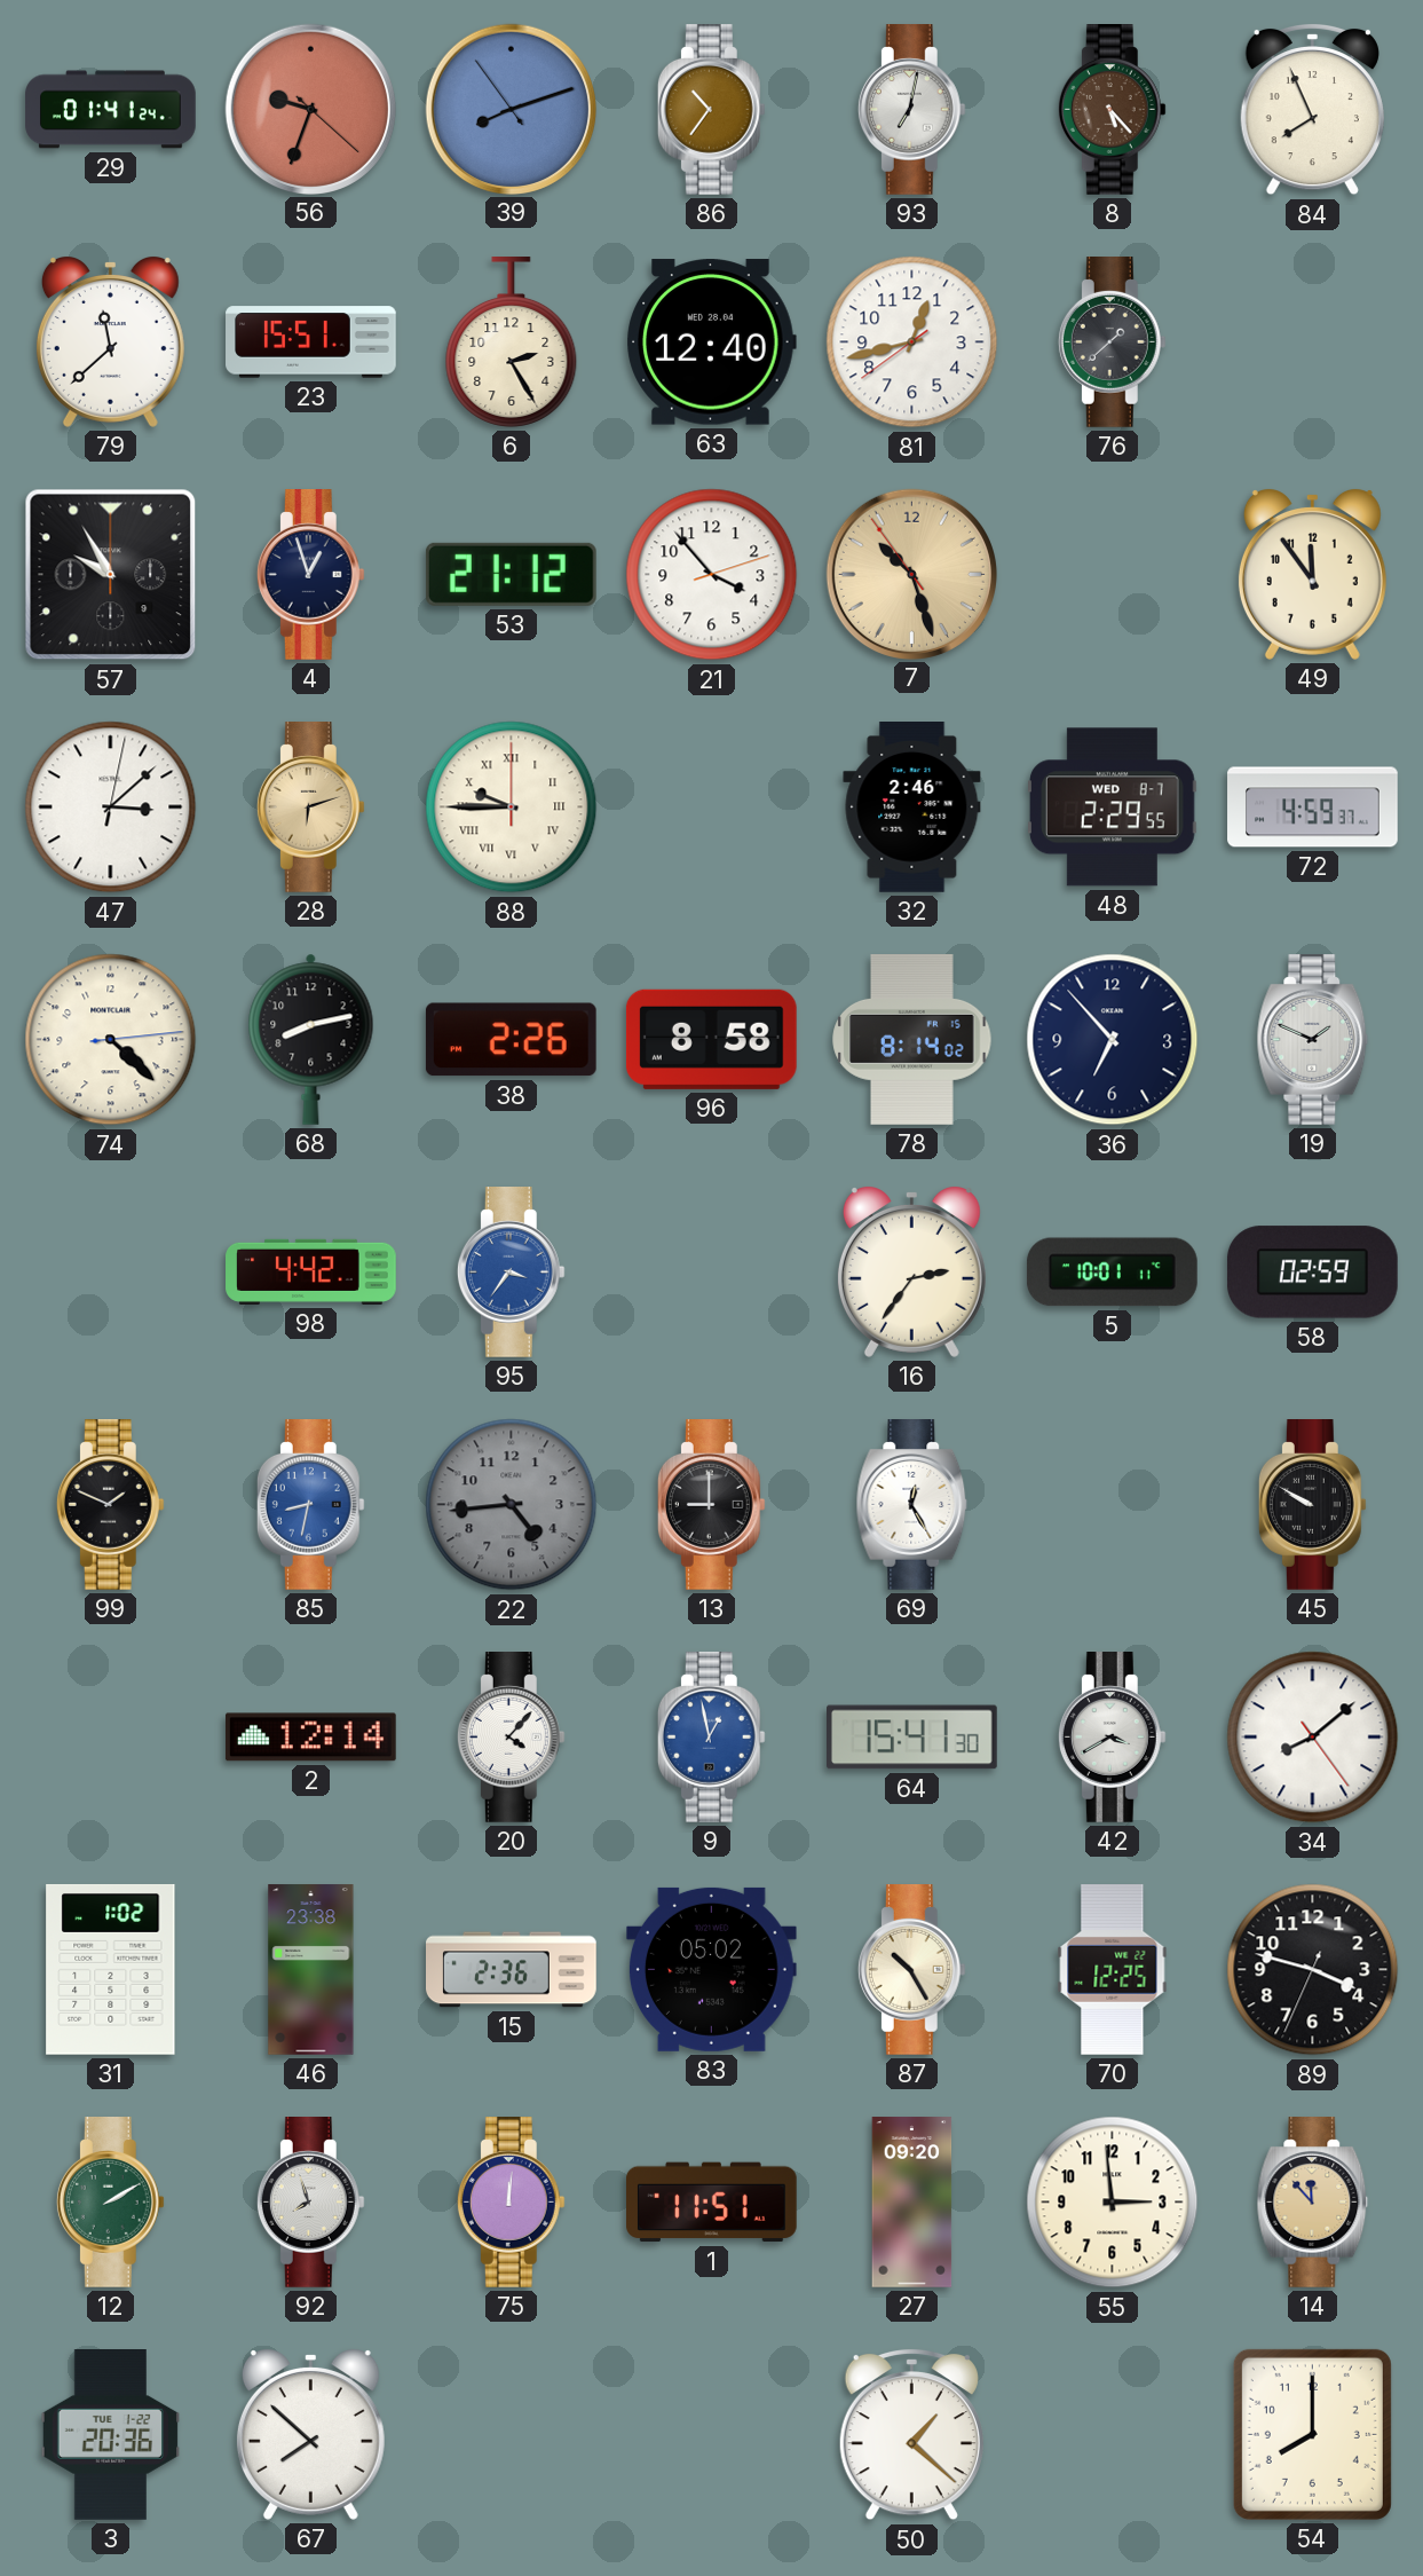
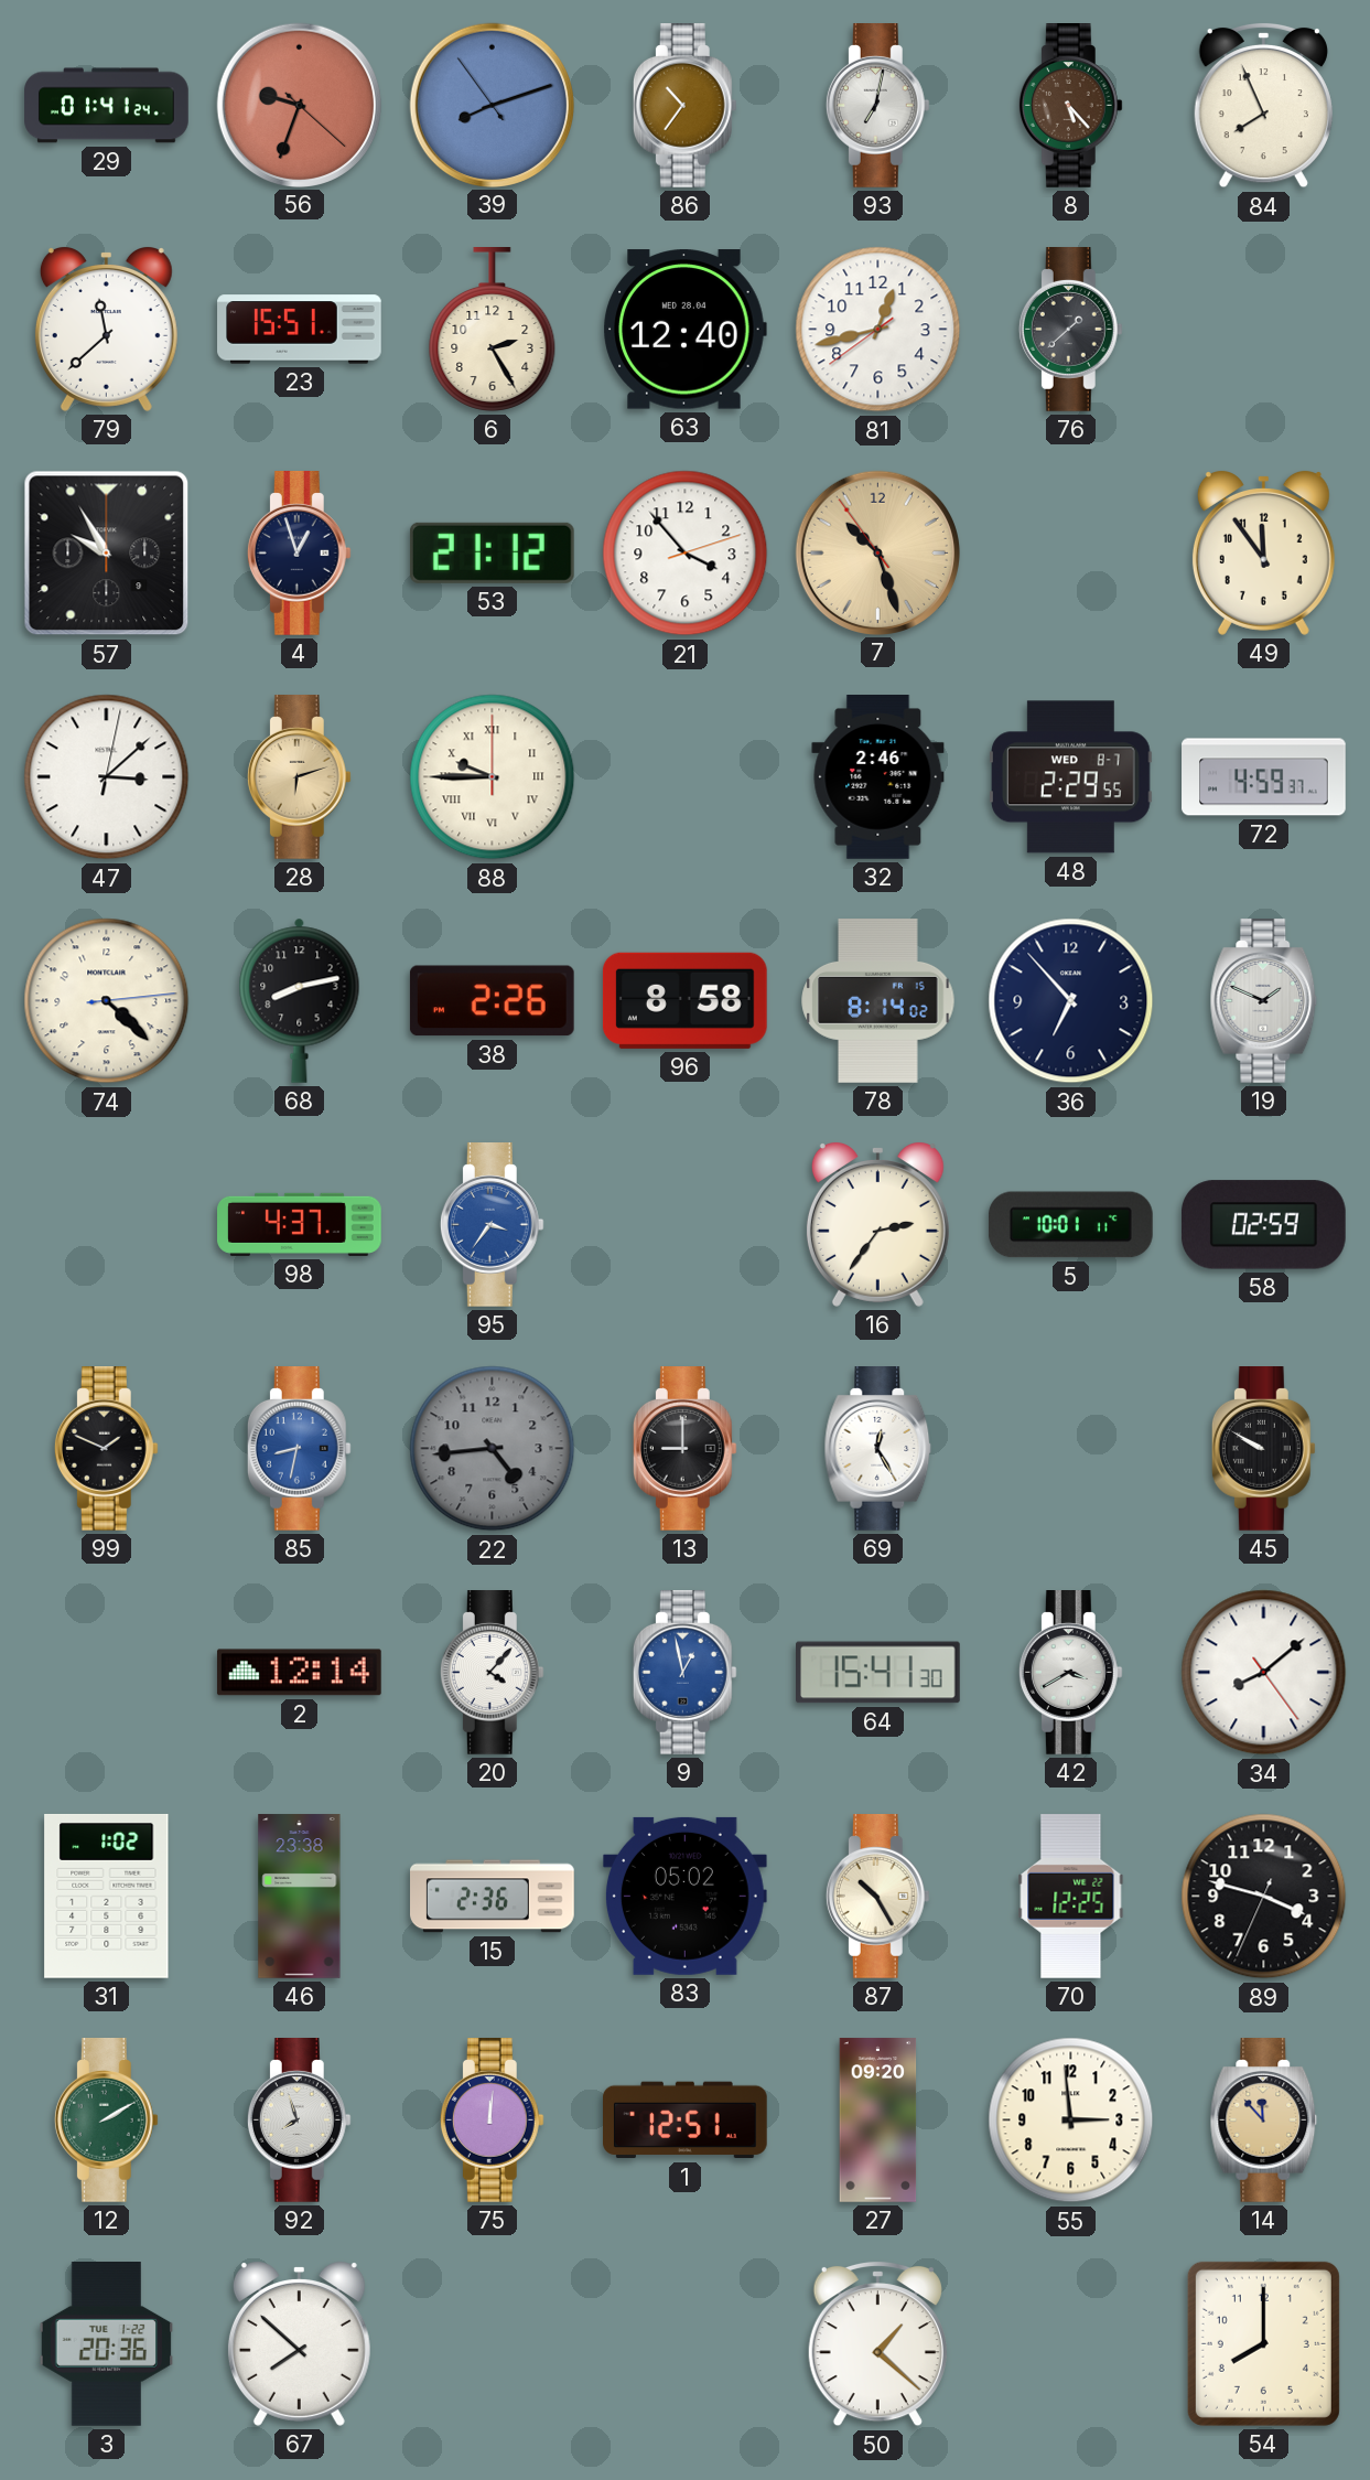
98: 4:42 -> 4:37
1: 11:51 -> 12:51
